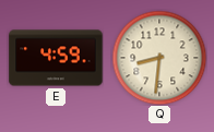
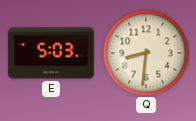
E: 4:59 -> 5:03
